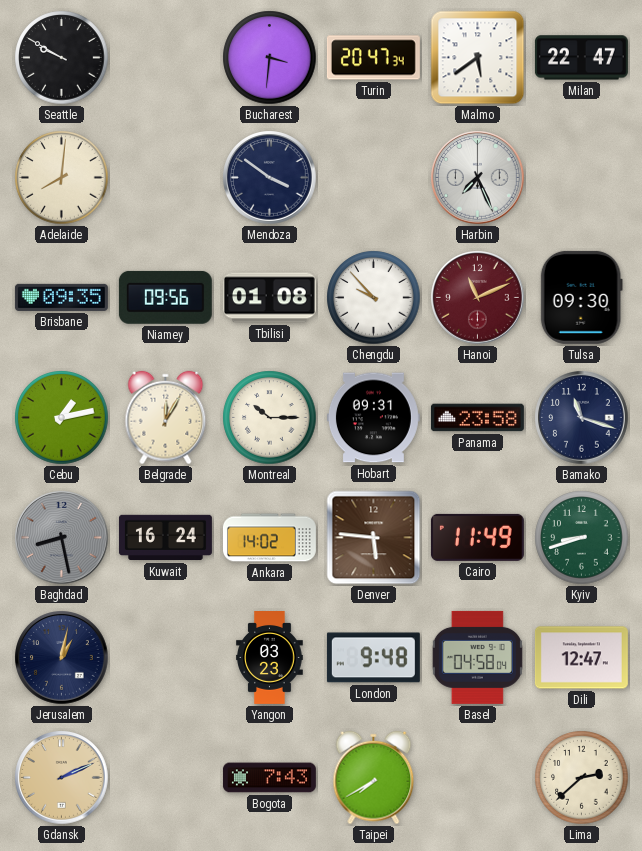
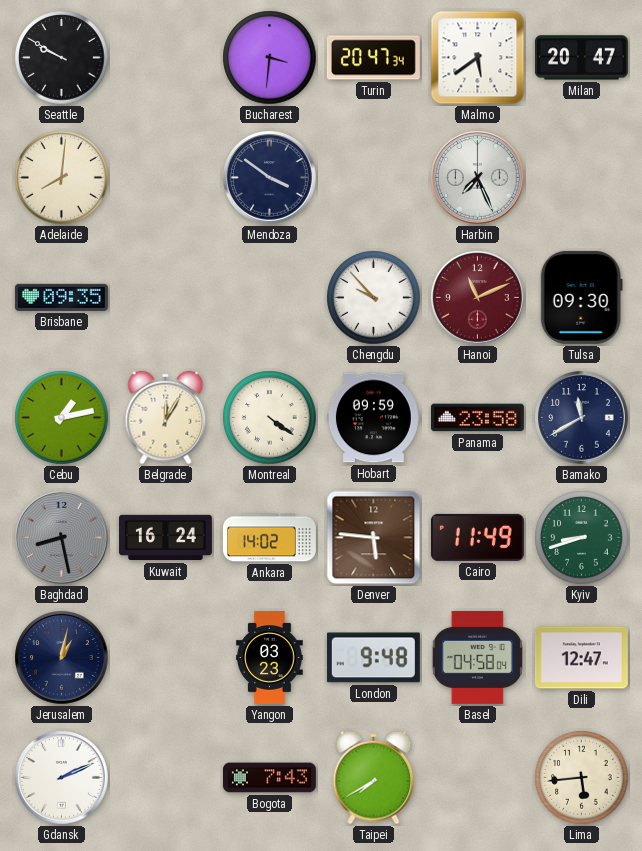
Milan: 22:47 -> 20:47
Niamey: 09:56 -> none
Tbilisi: 01:08 -> none
Montreal: 10:15 -> 4:21
Hobart: 09:31 -> 09:59
Bamako: 11:18 -> 11:40
Gdansk dial: champagne -> white
Lima: 2:38 -> 5:44
